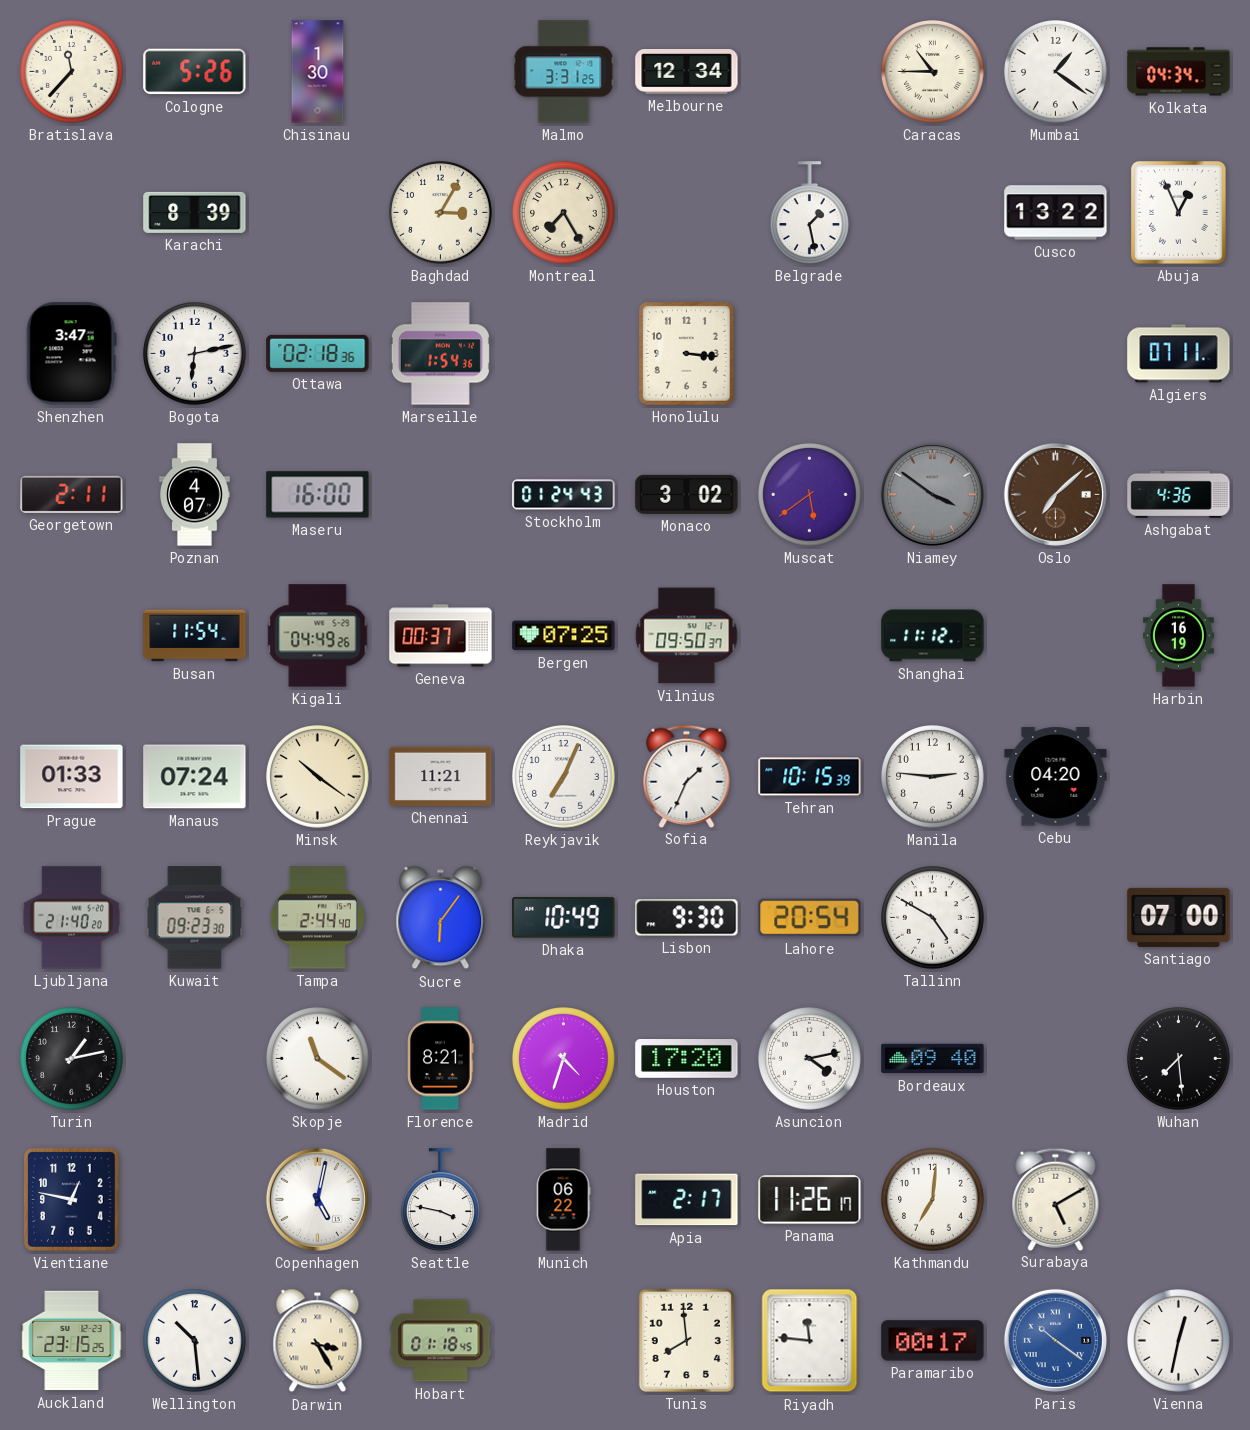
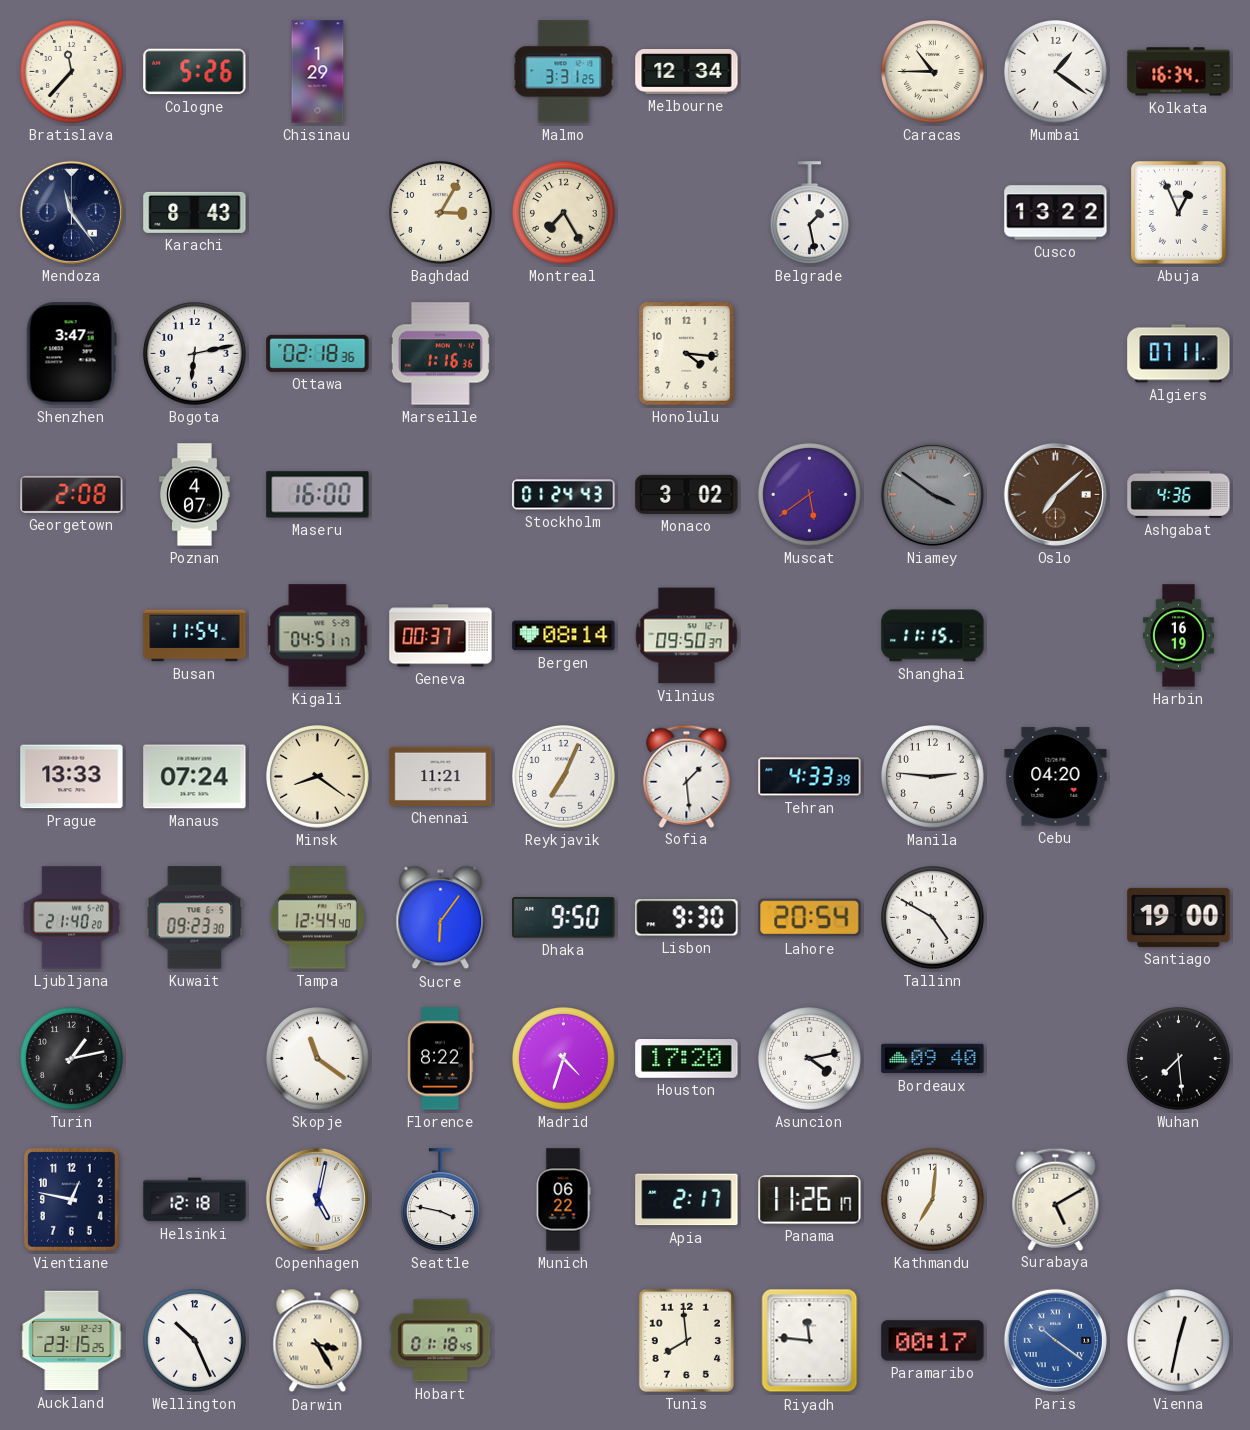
Chisinau: 1:30 -> 1:29
Kolkata: 04:34 -> 16:34
Mendoza: none -> 11:24
Karachi: 8:39 -> 8:43
Marseille: 1:54 -> 1:16
Honolulu: 3:16 -> 4:16
Georgetown: 2:11 -> 2:08
Kigali: 04:49 -> 04:51
Bergen: 07:25 -> 08:14
Shanghai: 11:12 -> 11:15
Prague: 01:33 -> 13:33
Minsk: 10:21 -> 8:21
Sofia: 1:34 -> 1:29
Tehran: 10:15 -> 4:33
Tampa: 2:44 -> 12:44
Dhaka: 10:49 -> 9:50
Santiago: 07:00 -> 19:00
Florence: 8:21 -> 8:22
Helsinki: none -> 12:18
Wellington: 10:29 -> 10:26
